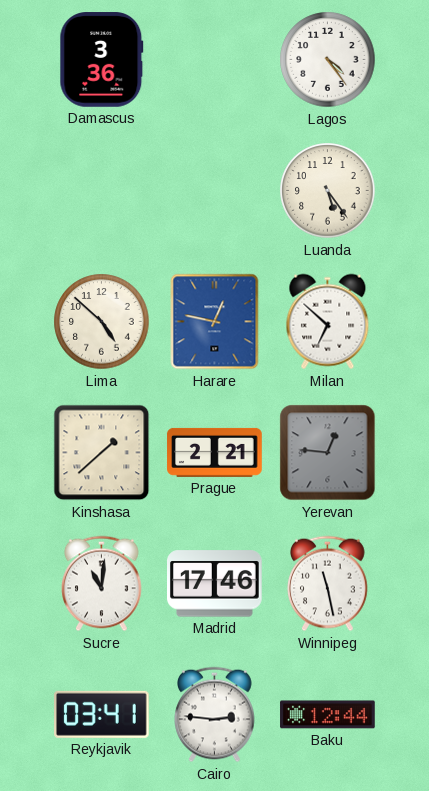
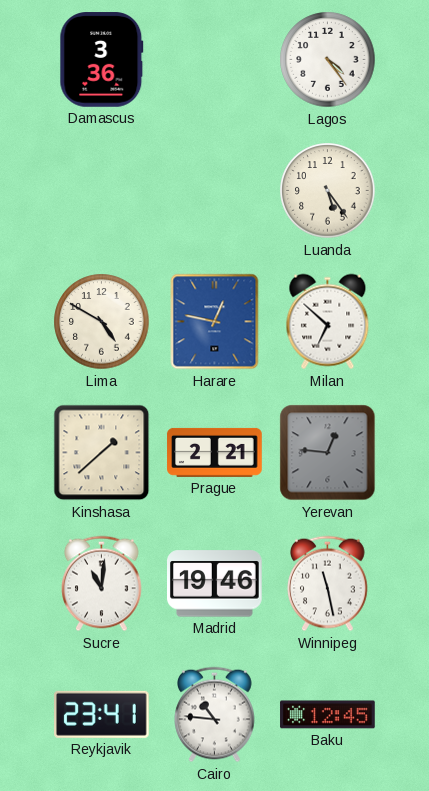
Lima: 4:52 -> 4:50
Madrid: 17:46 -> 19:46
Reykjavik: 03:41 -> 23:41
Cairo: 2:46 -> 10:46
Baku: 12:44 -> 12:45
